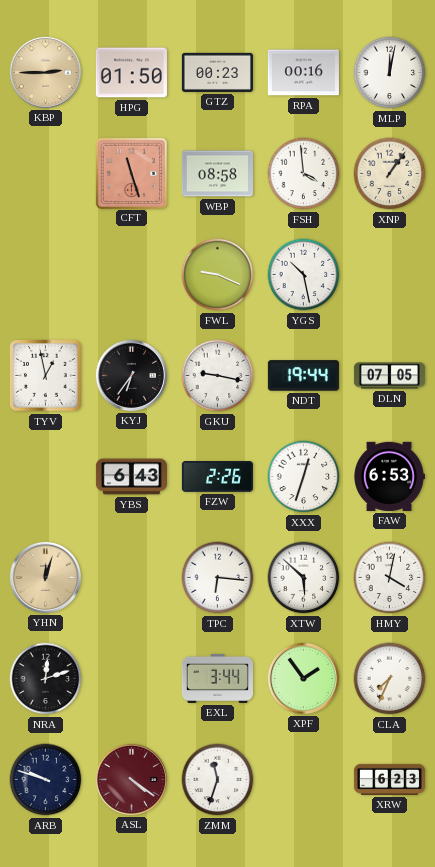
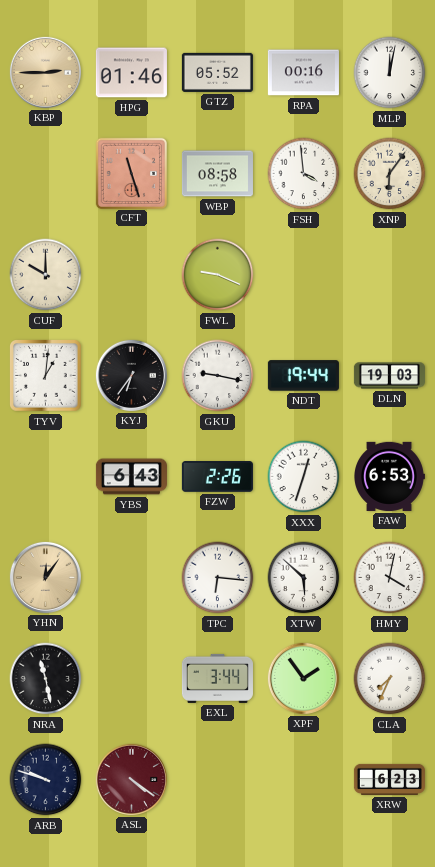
HPG: 01:50 -> 01:46
GTZ: 00:23 -> 05:52
XNP: 1:06 -> 6:06
CUF: none -> 10:00
YGS: 10:28 -> none
TYV: 12:58 -> 1:01
DLN: 07:05 -> 19:03
YHN: 12:03 -> 12:06
NRA: 12:12 -> 11:28
ZMM: 11:33 -> none
